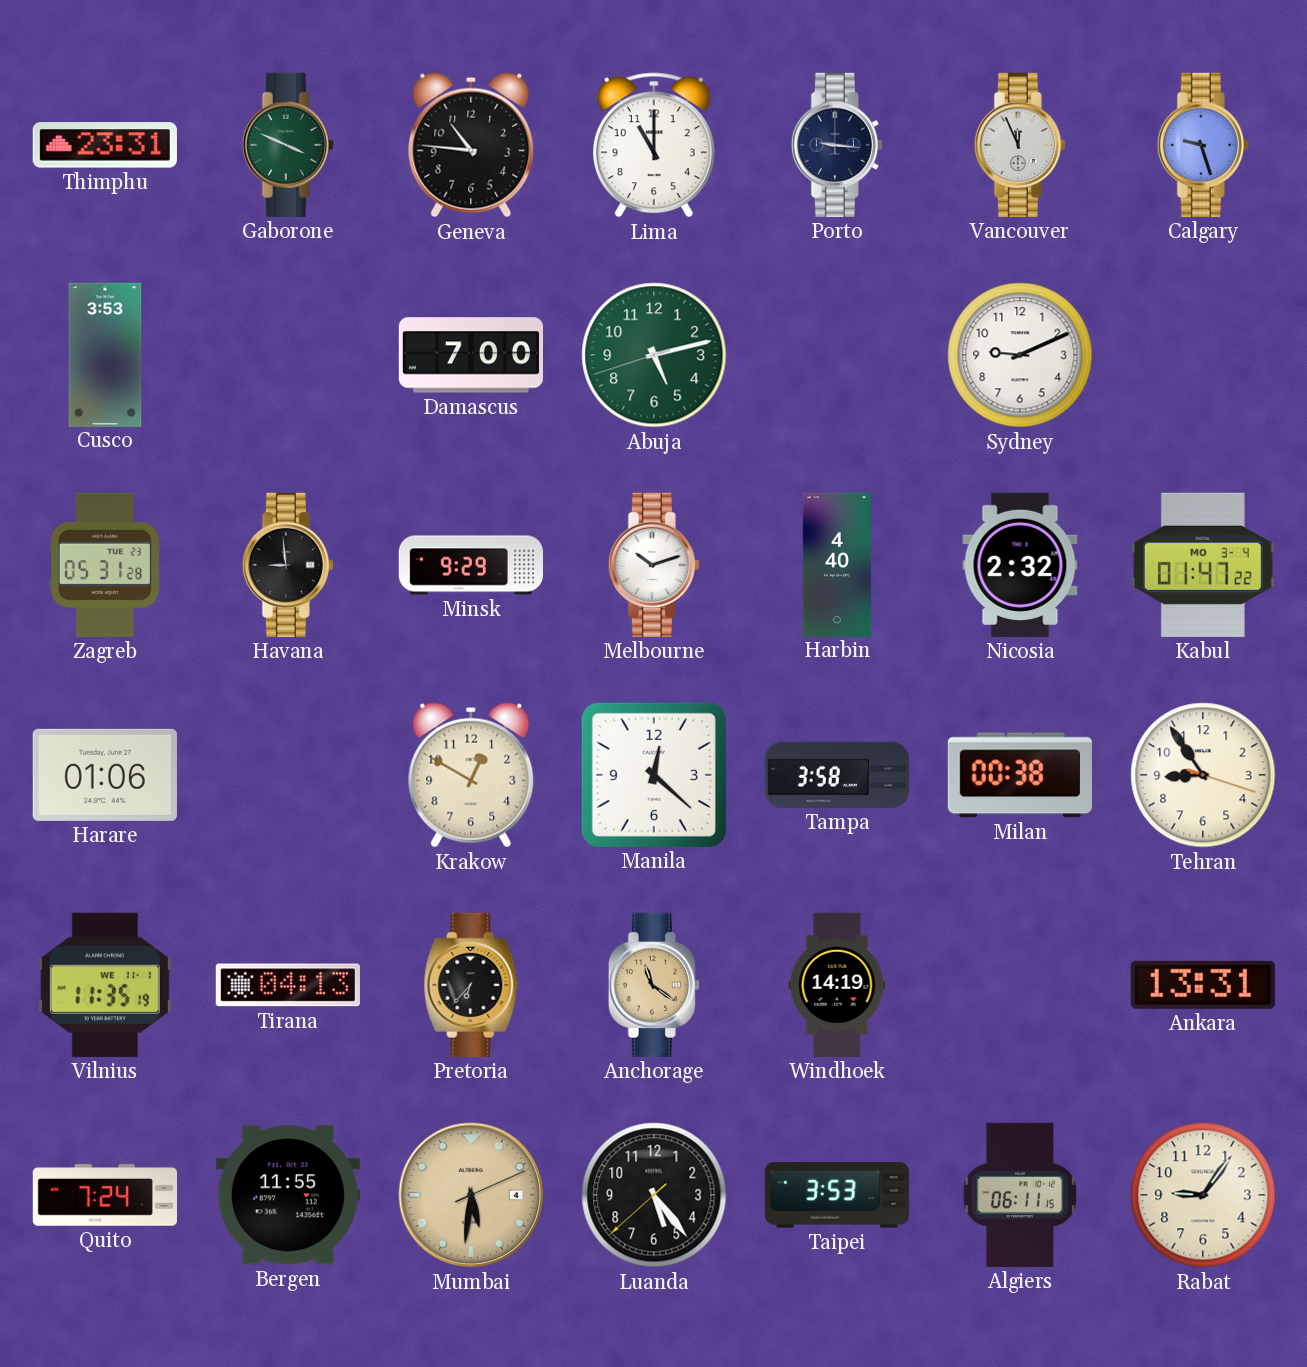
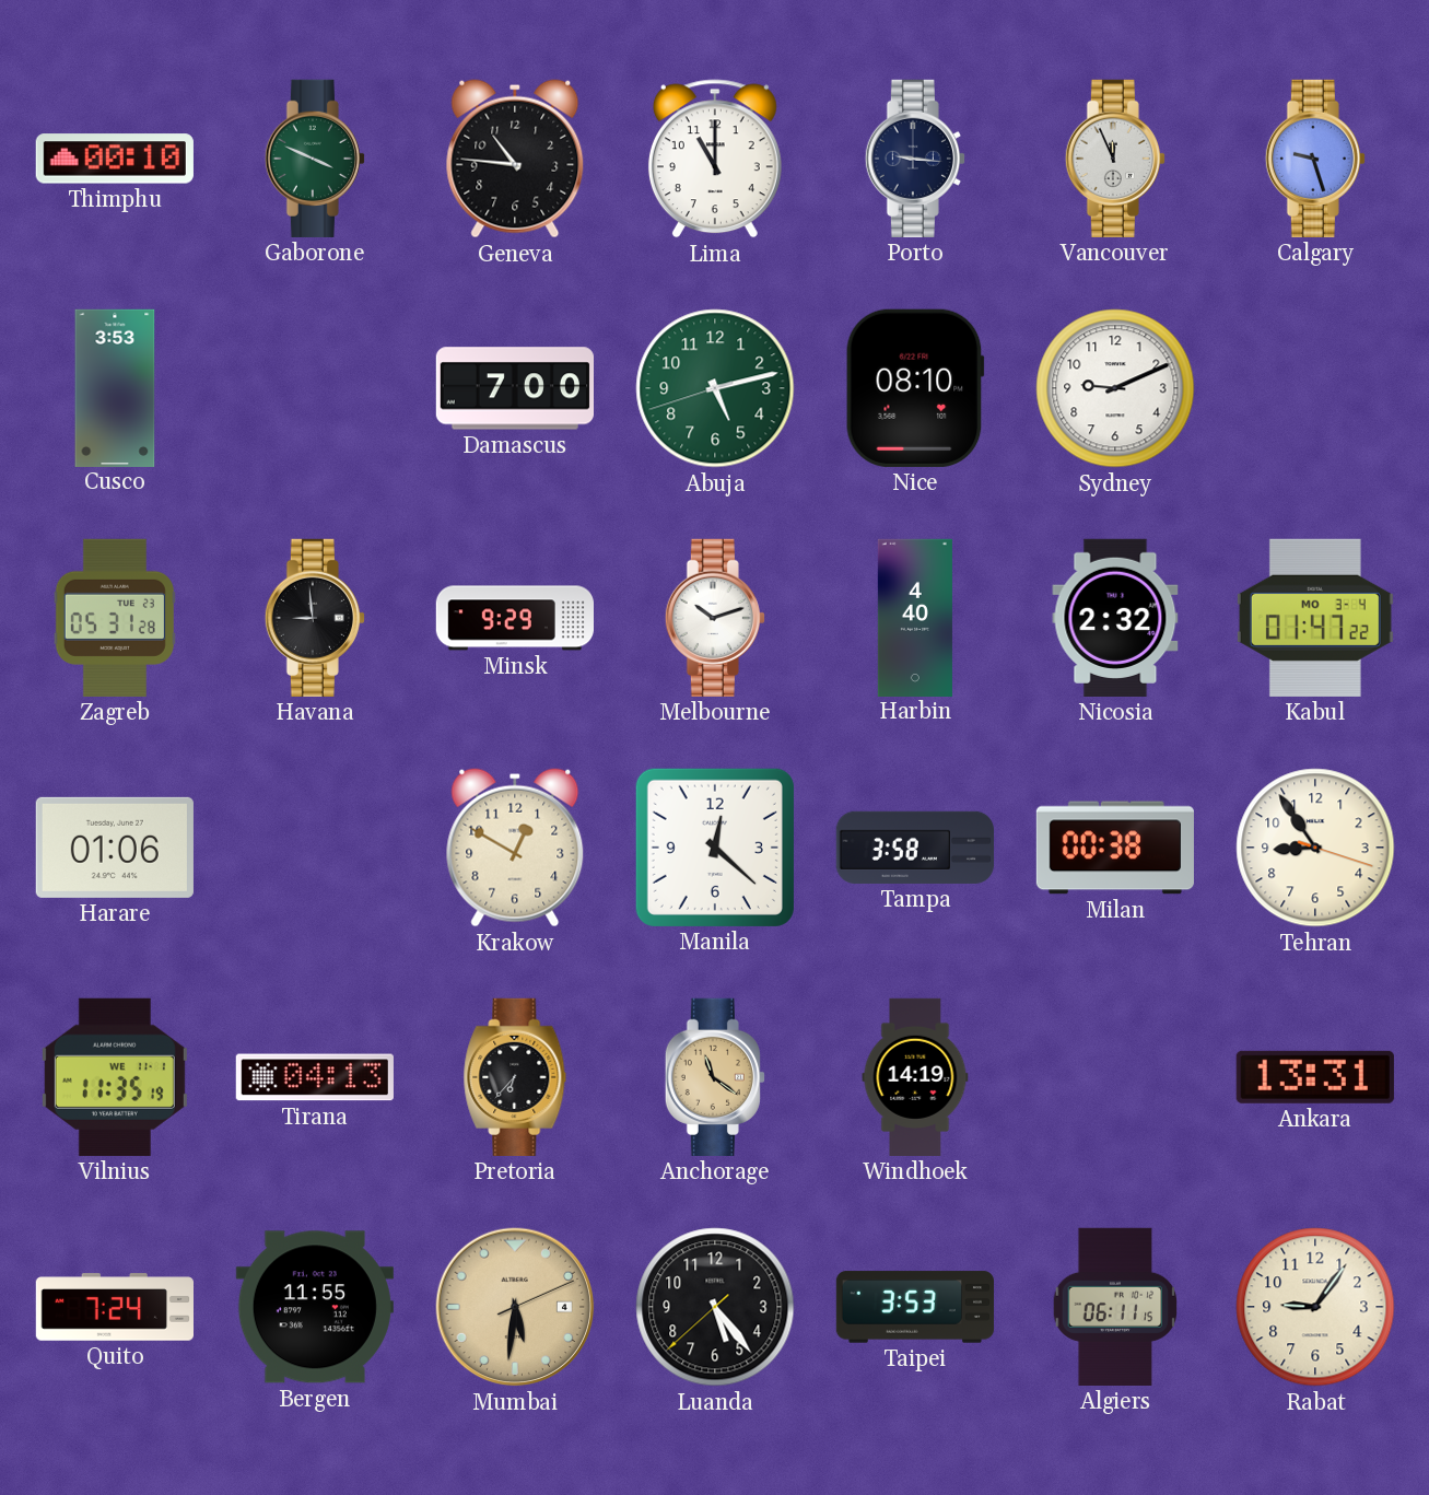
Thimphu: 23:31 -> 00:10
Nice: none -> 08:10
